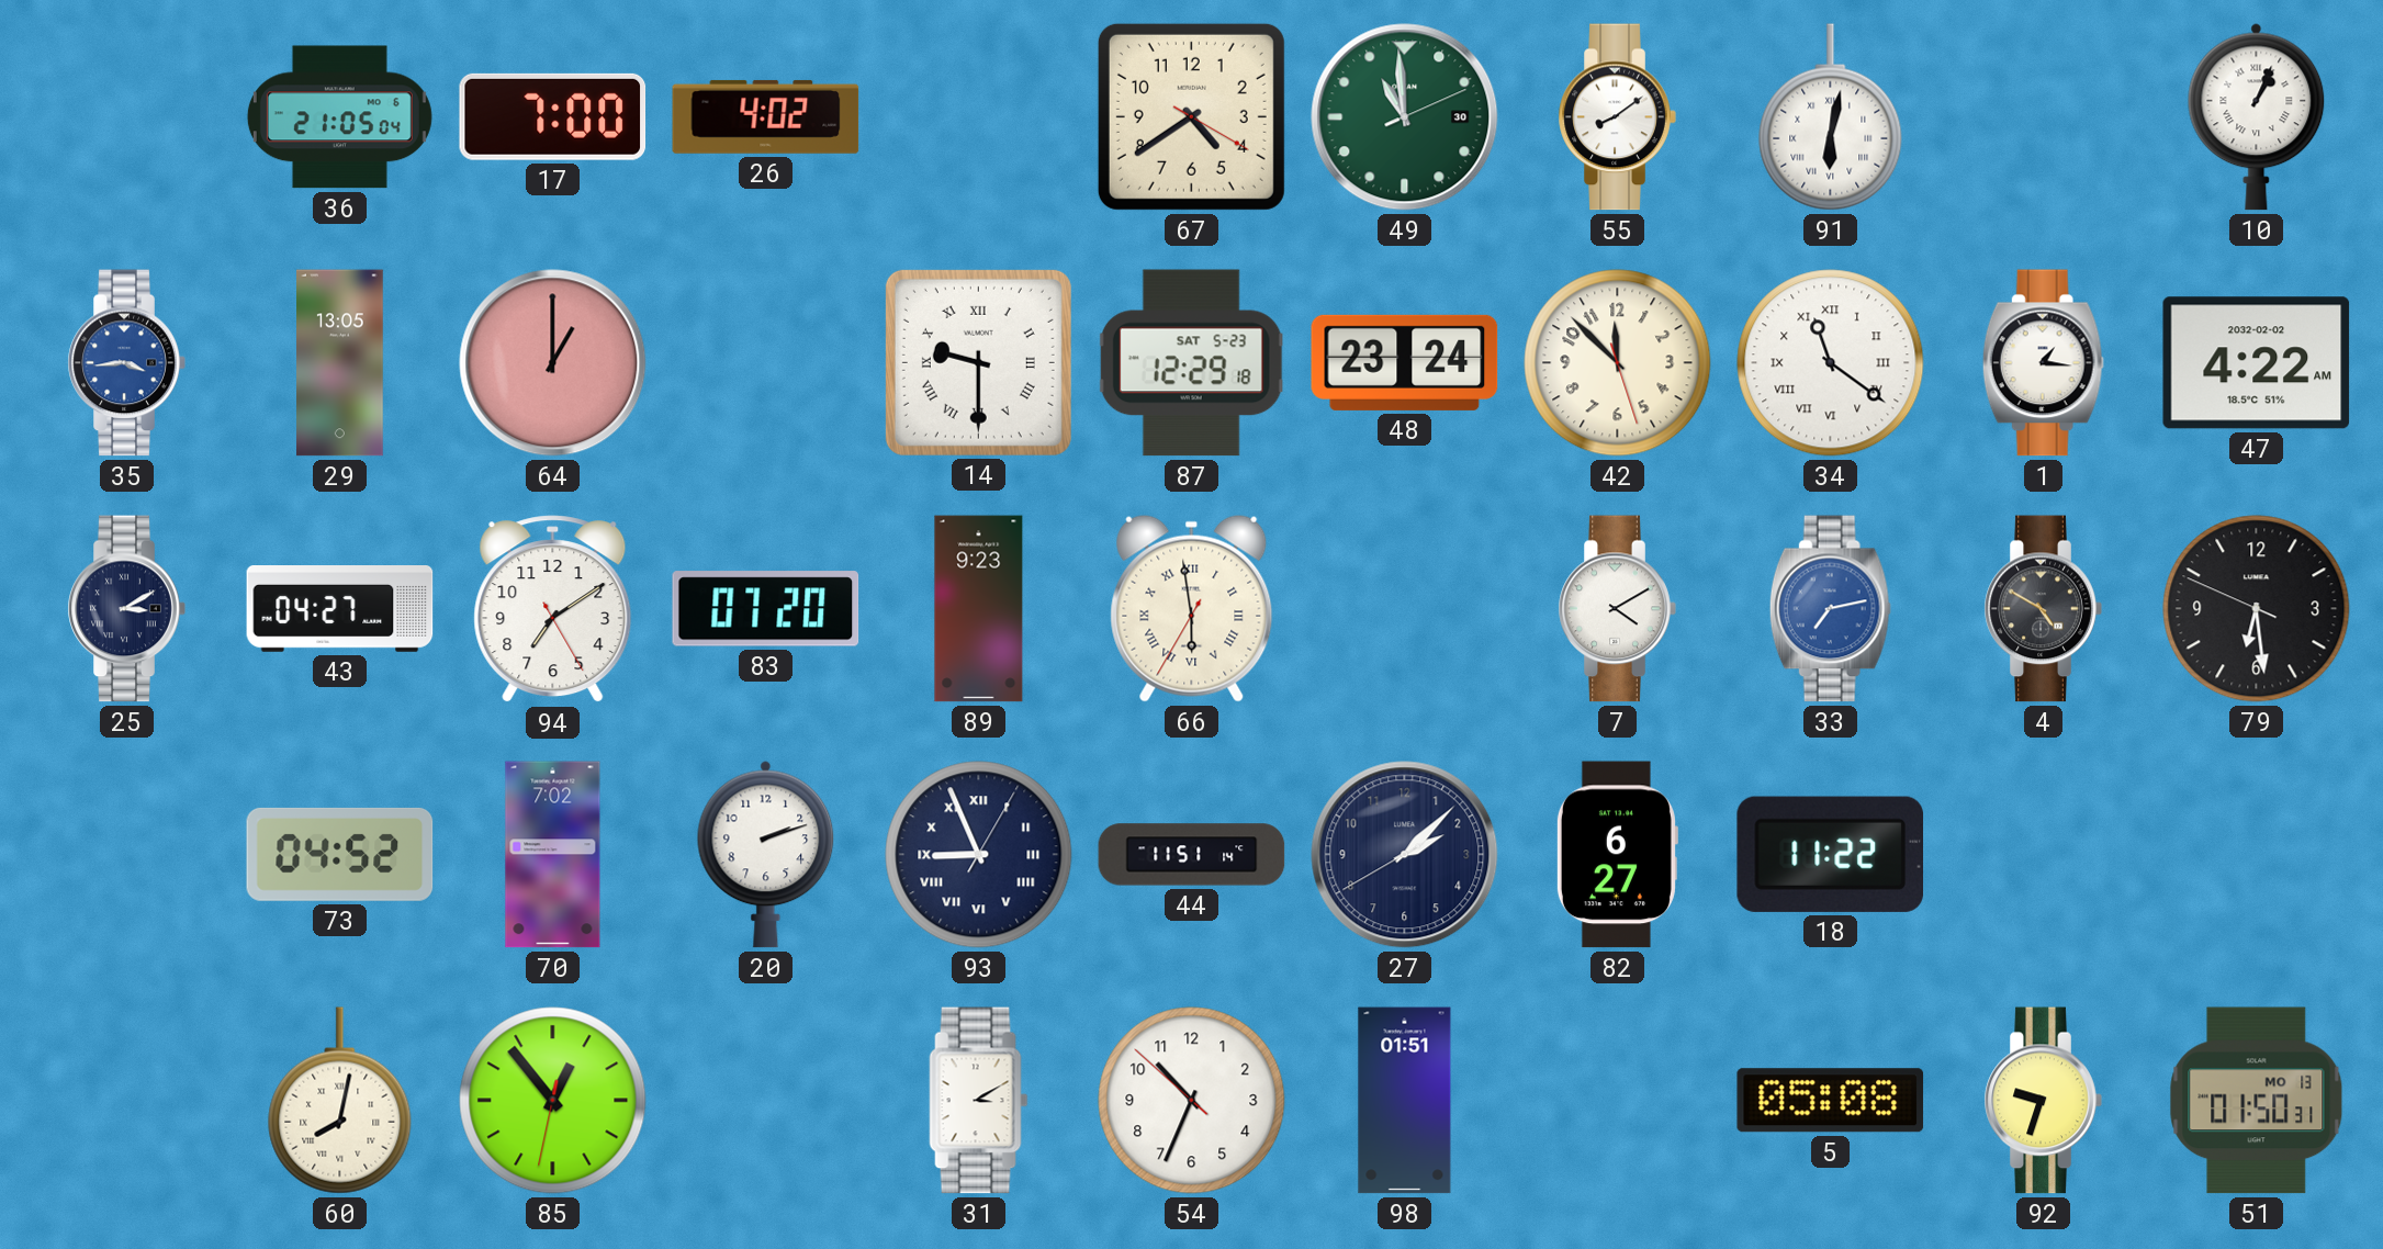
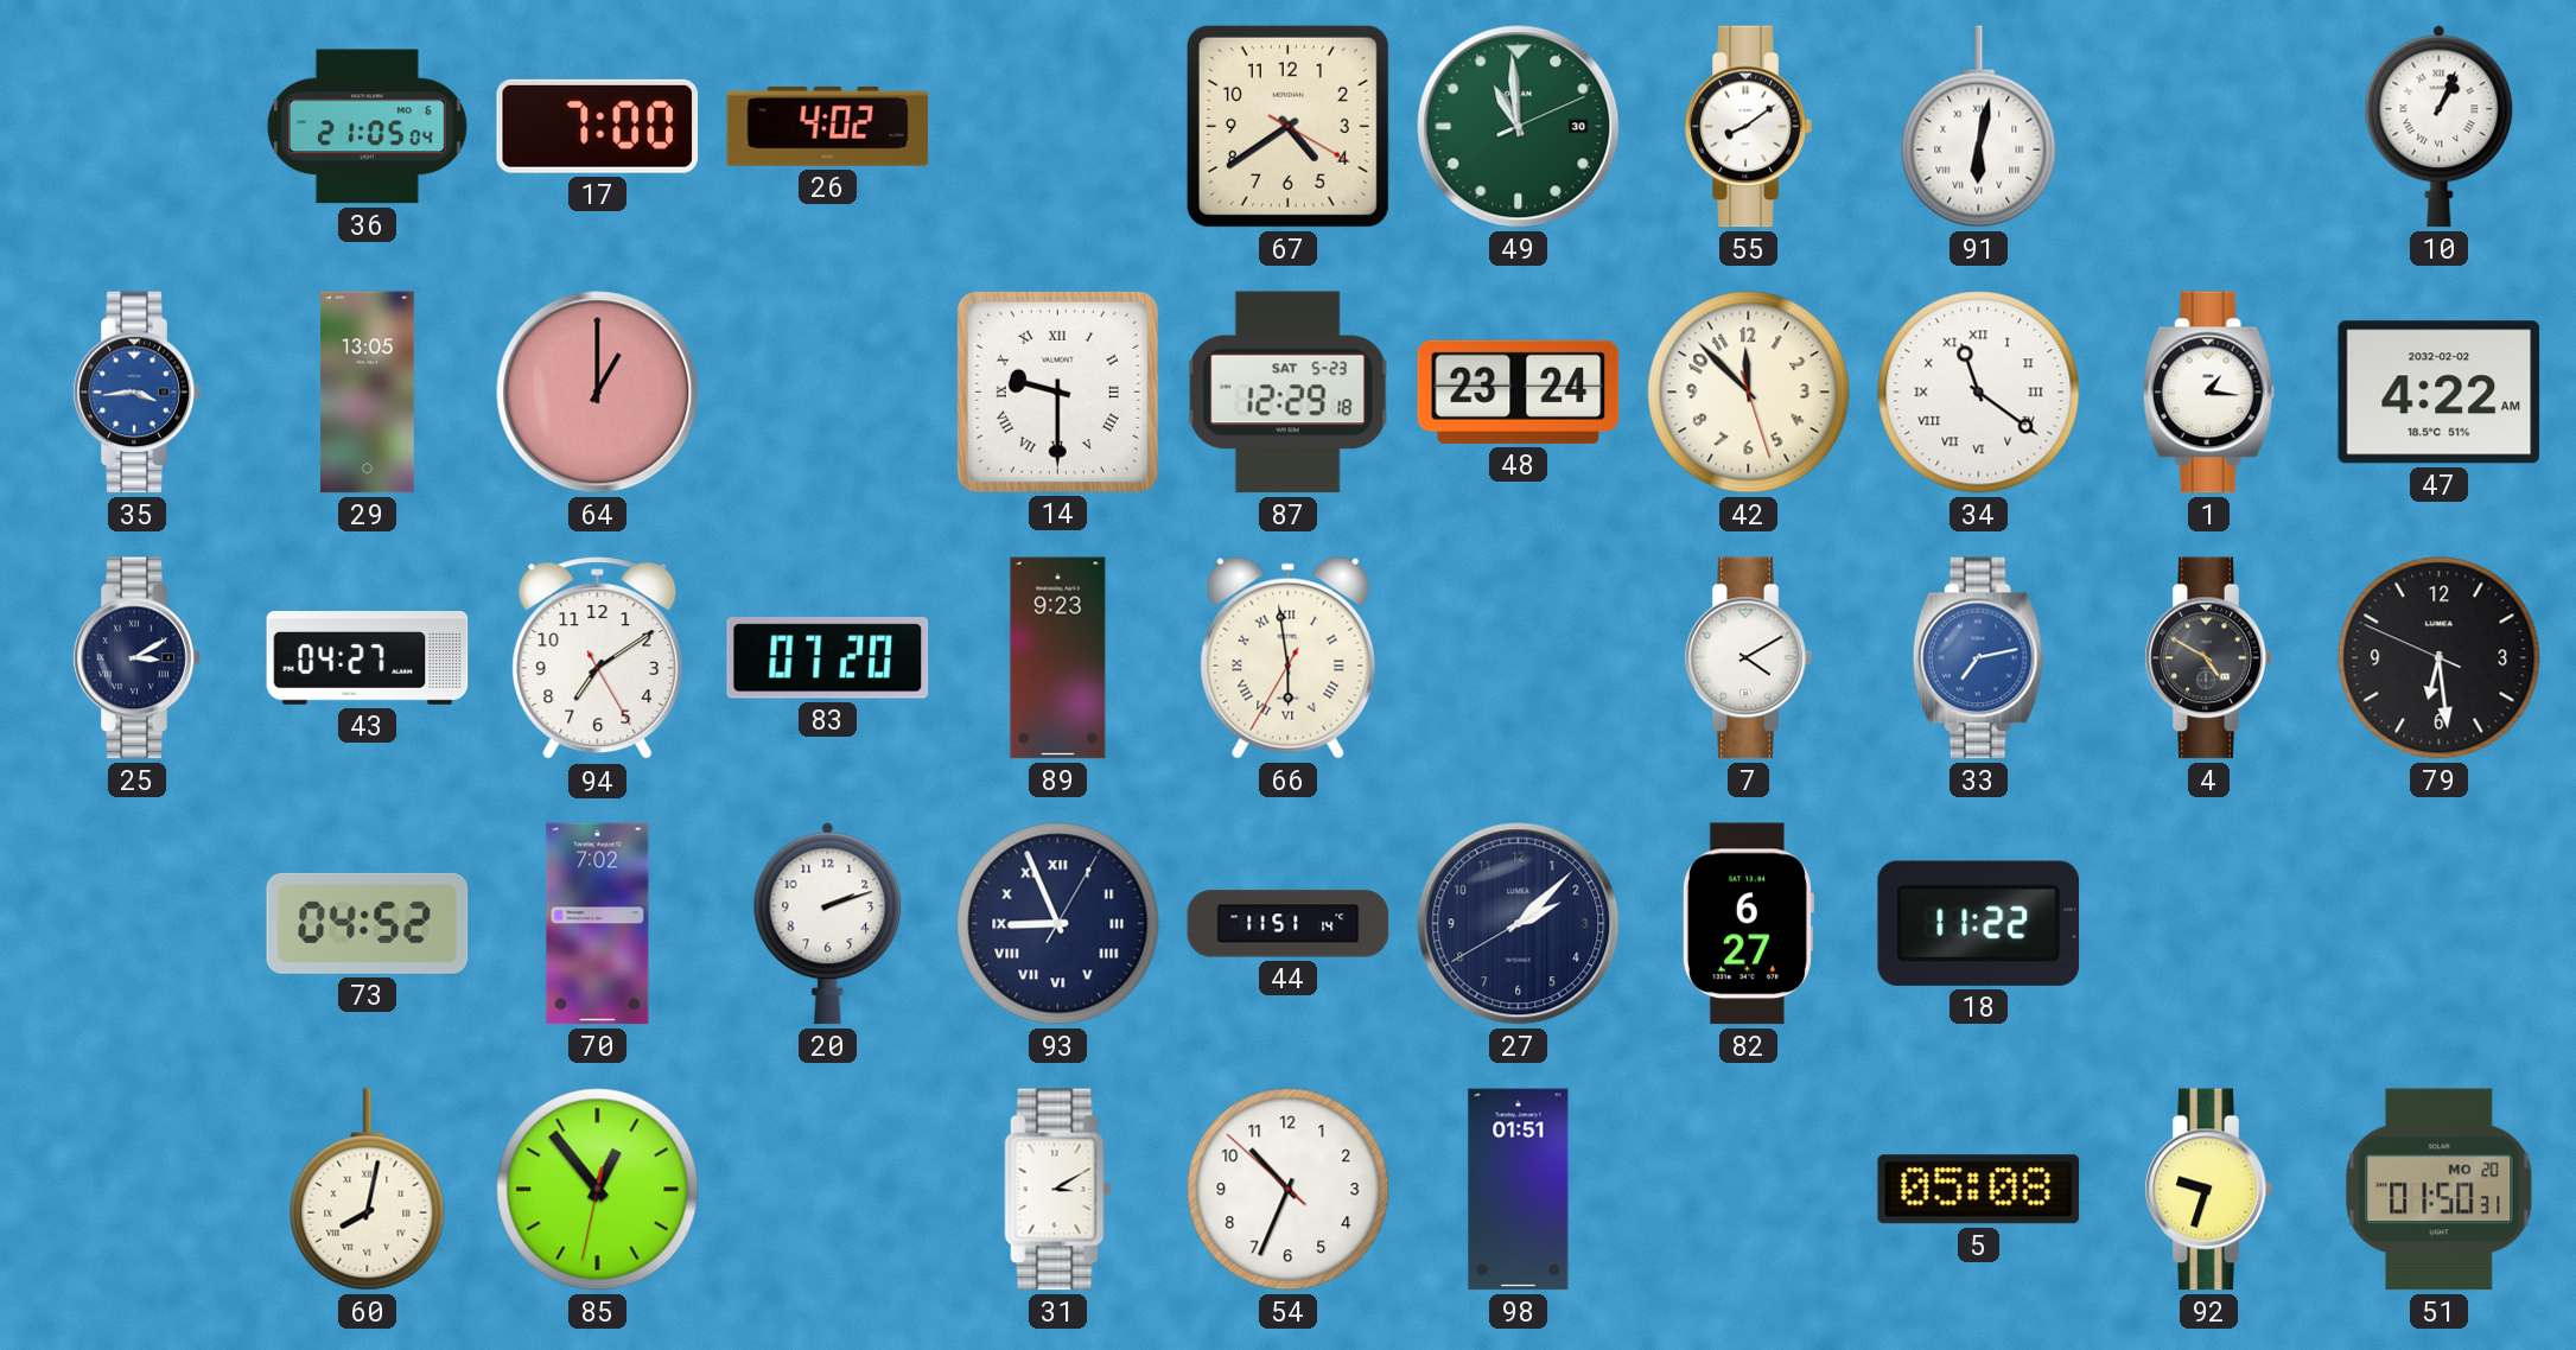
51 date: MO 13 -> MO 20
